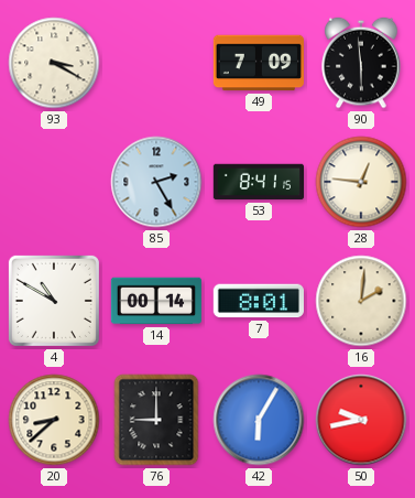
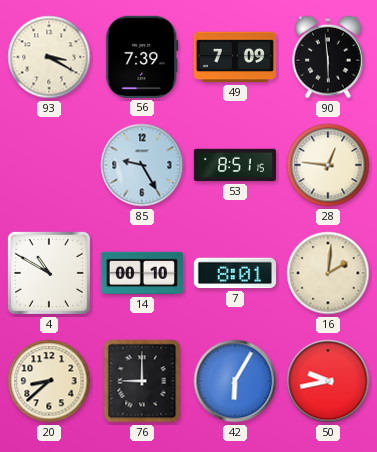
56: none -> 7:39
85: 2:25 -> 9:25
53: 8:41 -> 8:51
14: 00:14 -> 00:10
